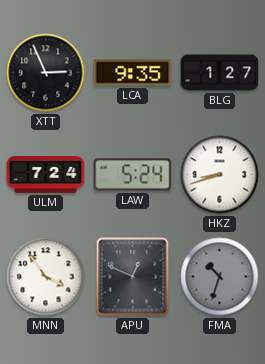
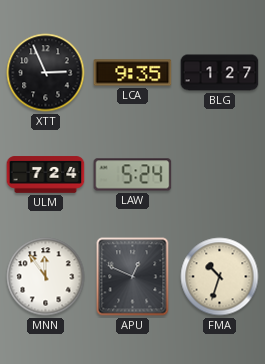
HKZ: 8:42 -> none
MNN: 3:54 -> 11:54
FMA dial: grey -> cream
